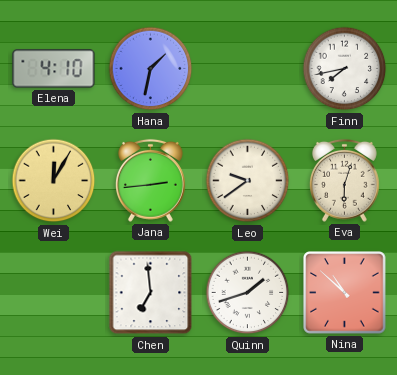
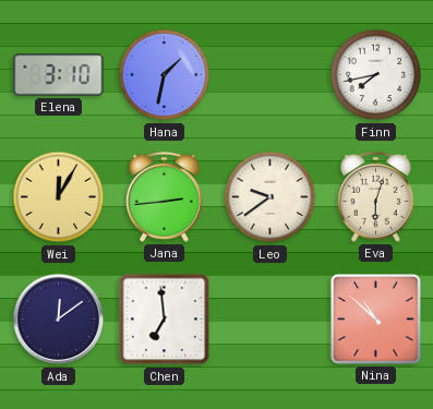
Elena: 4:10 -> 3:10
Ada: none -> 12:09
Quinn: 1:42 -> none
